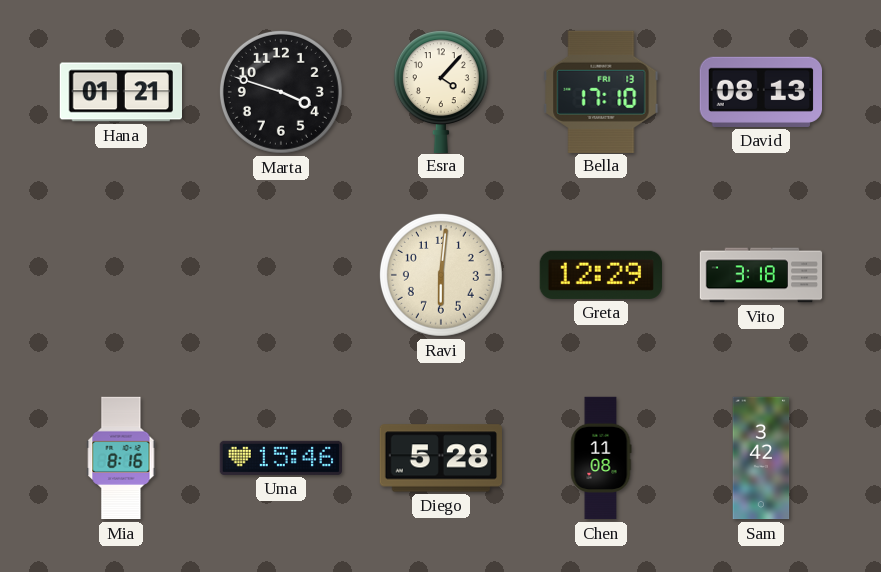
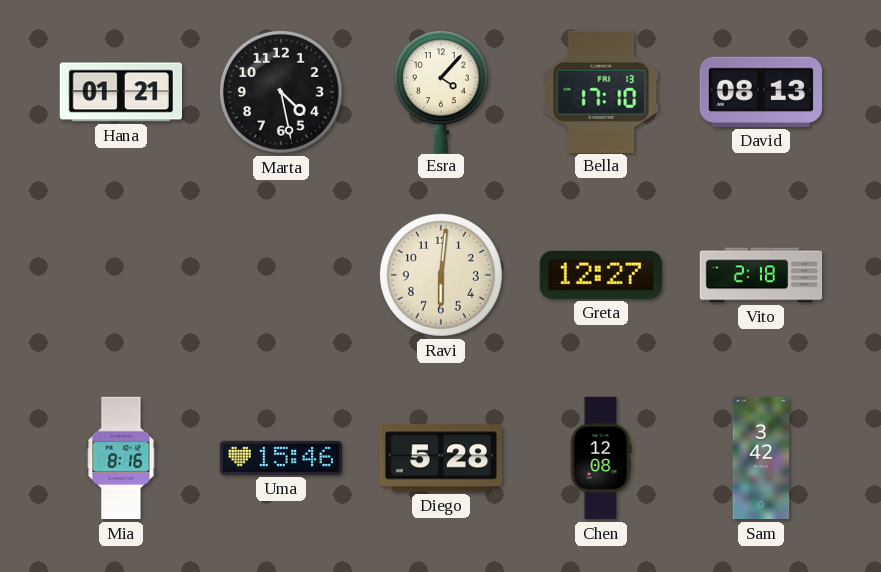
Marta: 3:48 -> 4:28
Greta: 12:29 -> 12:27
Vito: 3:18 -> 2:18
Chen: 11:08 -> 12:08
